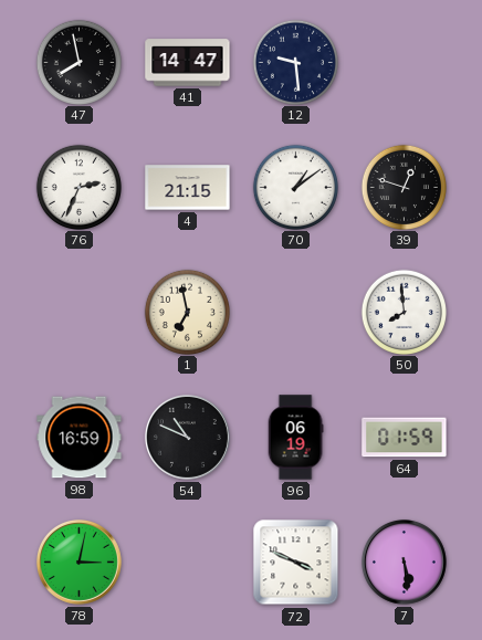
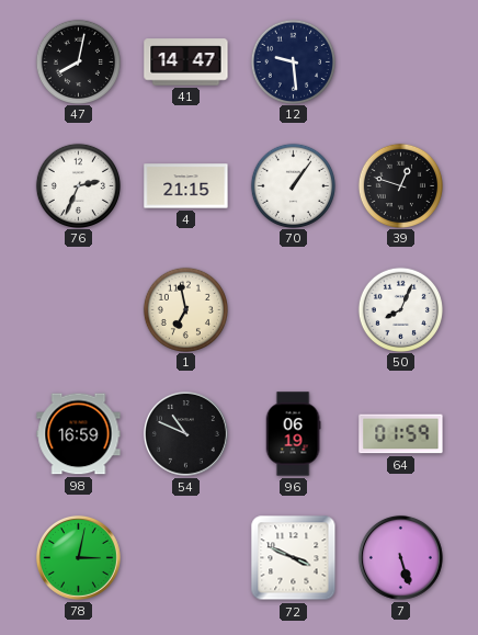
47: 7:58 -> 8:02
70: 1:09 -> 1:06
50: 7:59 -> 8:04
7: 5:29 -> 5:27
